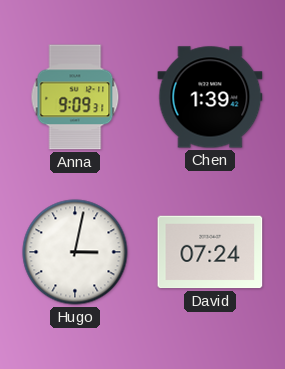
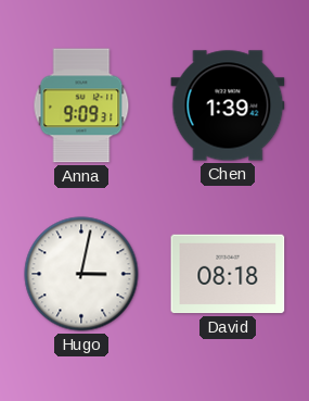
David: 07:24 -> 08:18
